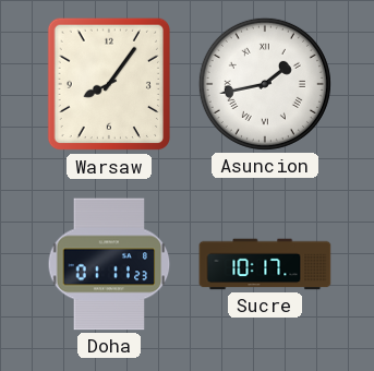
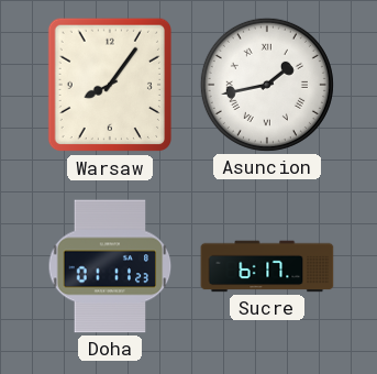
Sucre: 10:17 -> 6:17
